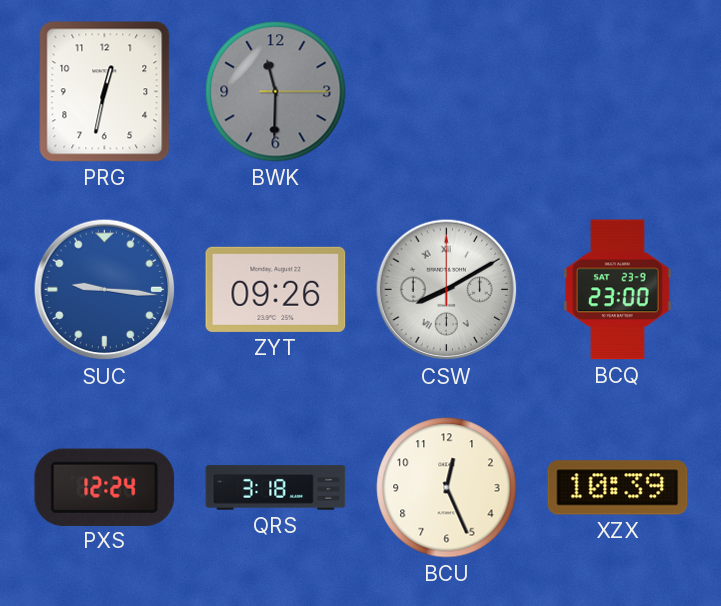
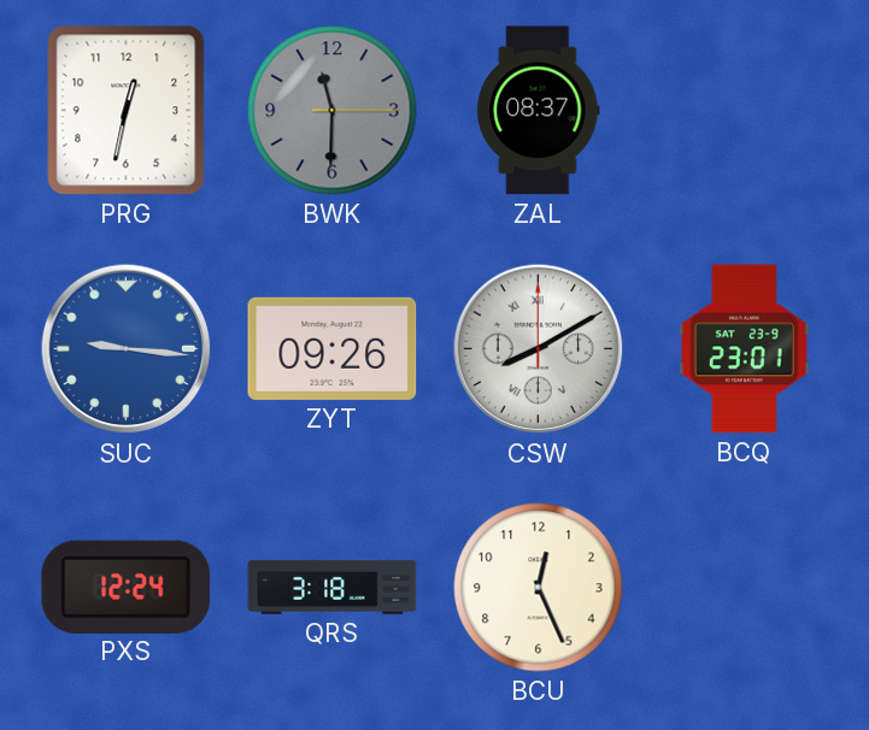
ZAL: none -> 08:37
BCQ: 23:00 -> 23:01
XZX: 10:39 -> none
